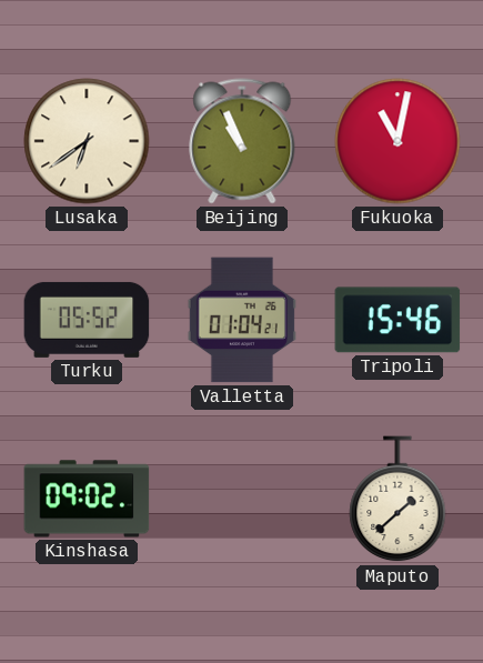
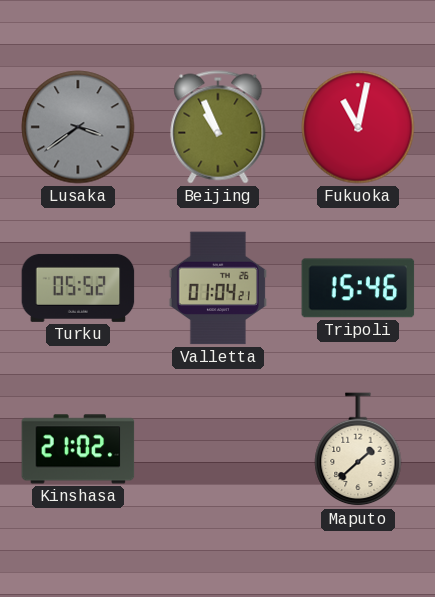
Lusaka: 6:39 -> 3:39
Lusaka dial: cream -> grey
Kinshasa: 09:02 -> 21:02
